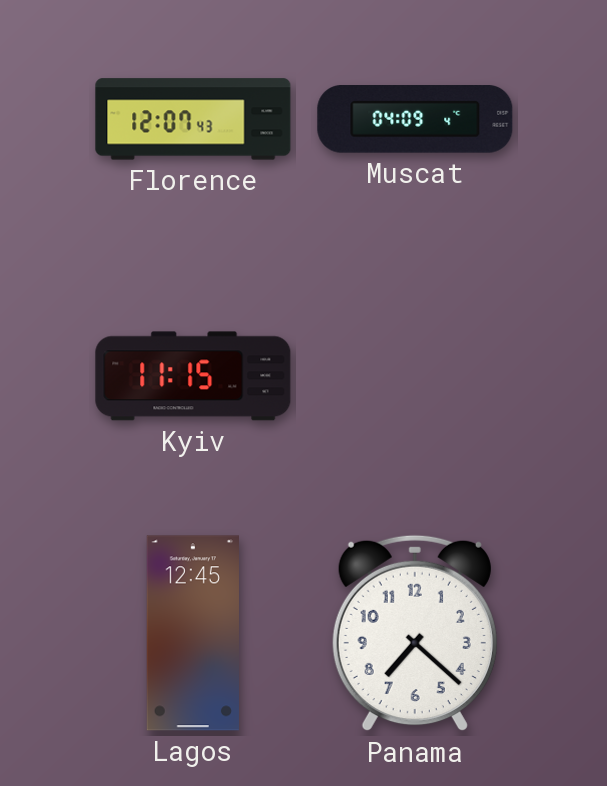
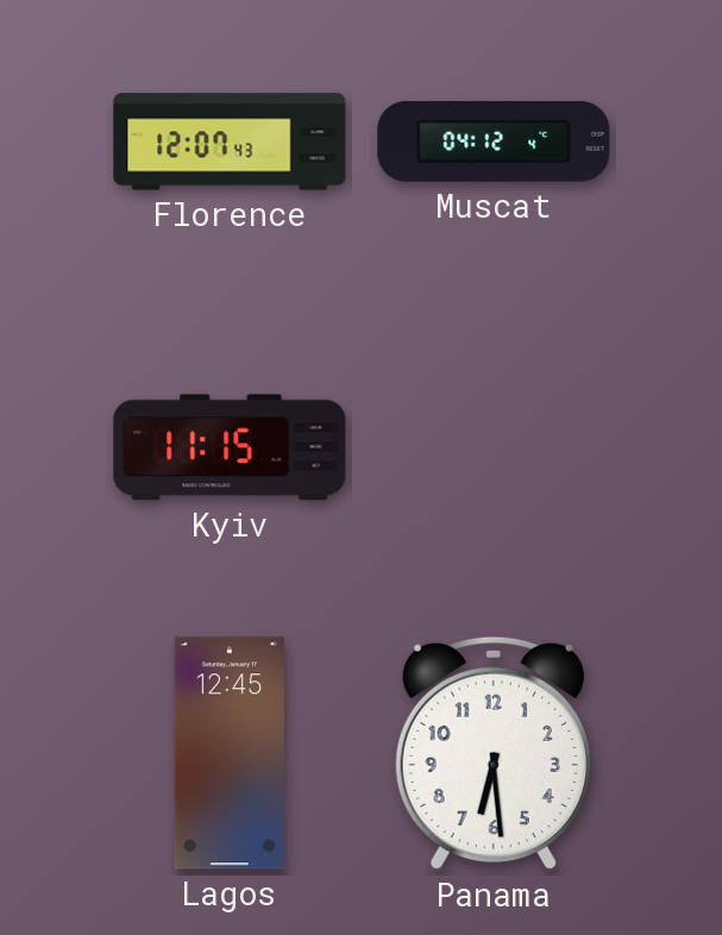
Muscat: 04:09 -> 04:12
Panama: 7:22 -> 6:29
